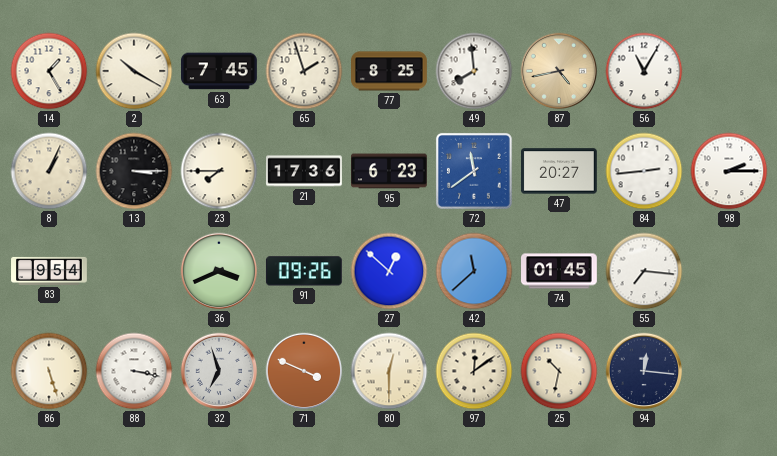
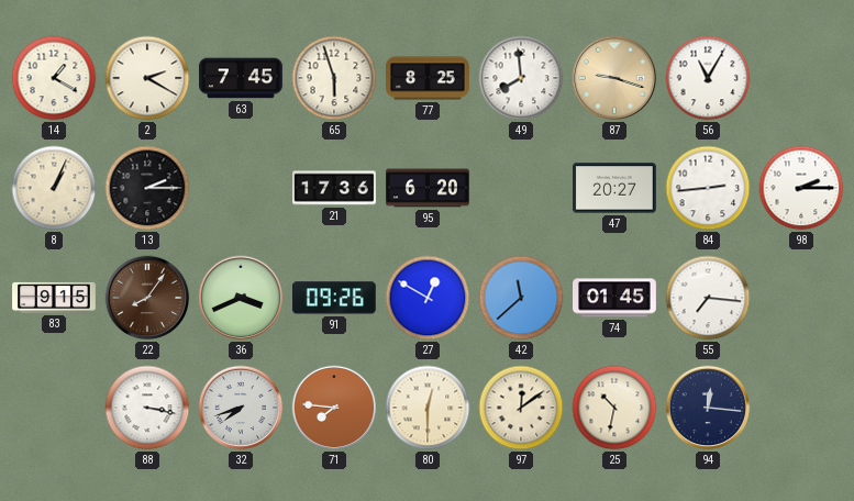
14: 1:25 -> 1:20
2: 10:20 -> 2:20
65: 1:57 -> 5:57
87: 4:43 -> 9:18
13: 3:15 -> 2:15
23: 7:45 -> none
95: 6:23 -> 6:20
72: 11:39 -> none
83: 9:54 -> 9:15
22: none -> 8:06
27: 12:52 -> 12:50
86: 5:27 -> none
32: 6:57 -> 7:42
71: 3:49 -> 7:46
